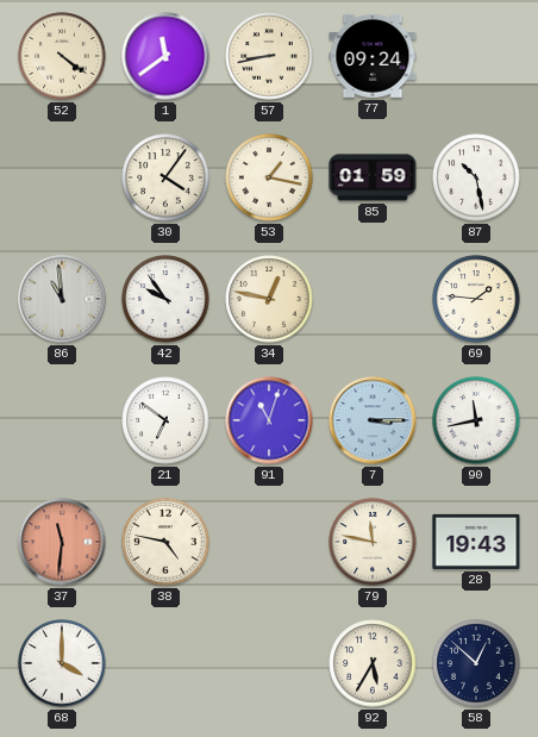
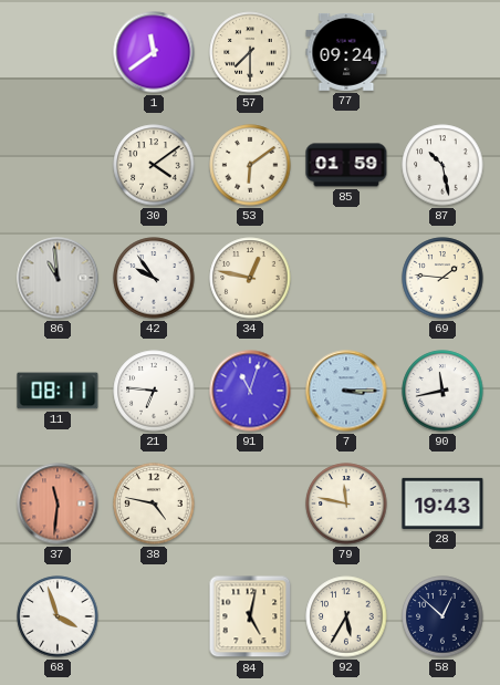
52: 4:21 -> none
57: 8:43 -> 7:30
30: 4:06 -> 4:09
53: 1:17 -> 6:09
11: none -> 08:11
21: 6:51 -> 6:46
68: 4:00 -> 3:57
84: none -> 5:02
